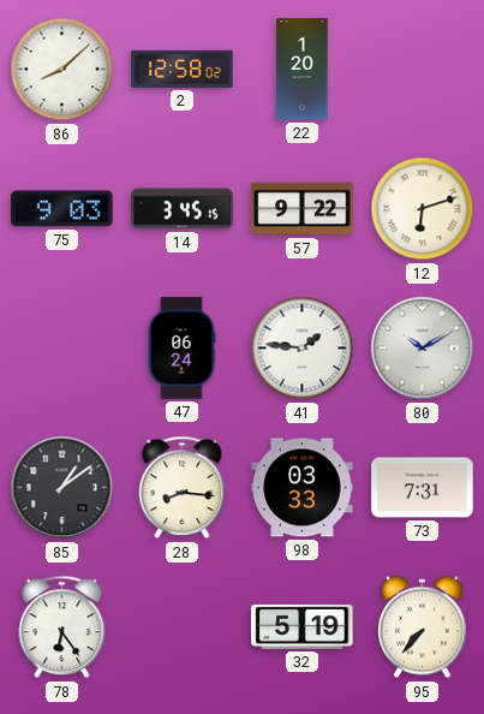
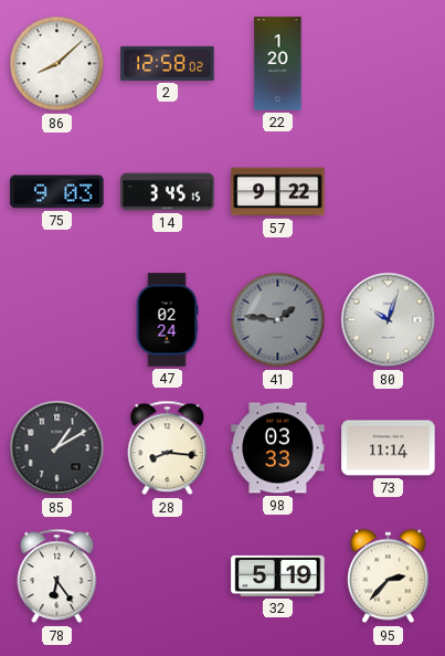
12: 6:12 -> none
47: 06:24 -> 02:24
41 dial: white -> grey
80: 10:10 -> 10:03
85: 1:09 -> 1:10
73: 7:31 -> 11:14
95: 7:37 -> 2:37
